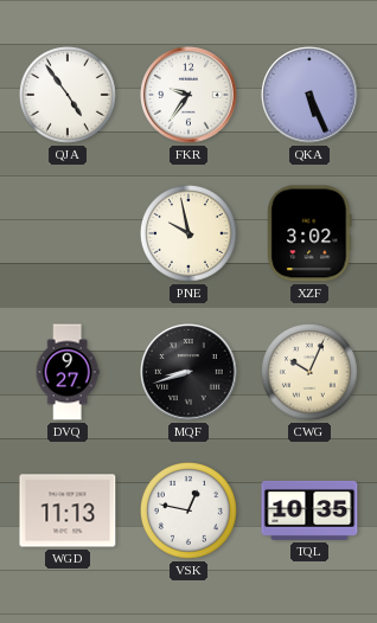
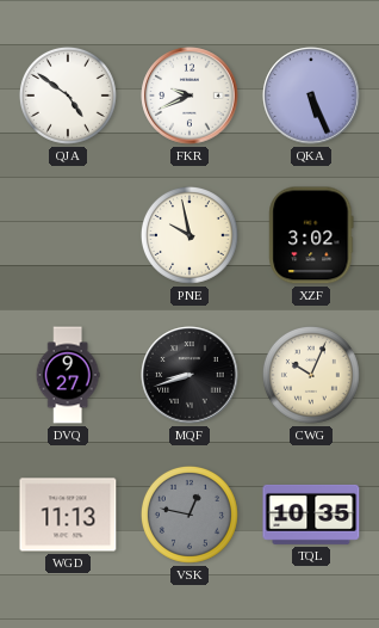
QJA: 4:54 -> 4:51
FKR: 9:36 -> 9:41
VSK dial: white -> grey
